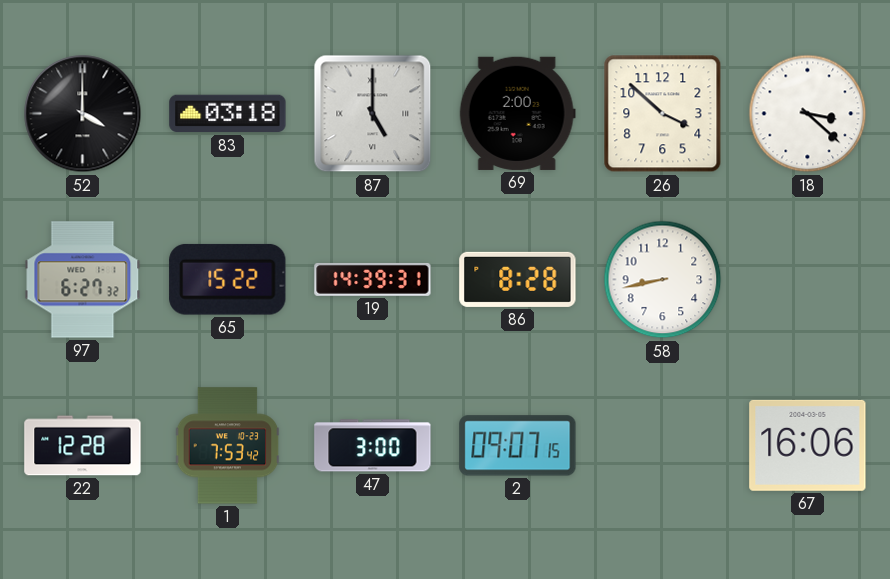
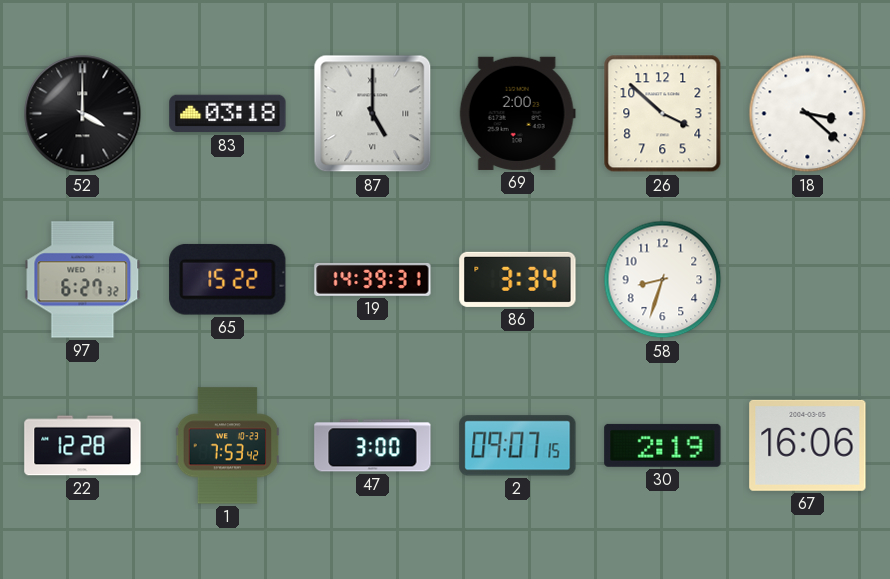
86: 8:28 -> 3:34
58: 8:43 -> 8:33
30: none -> 2:19
